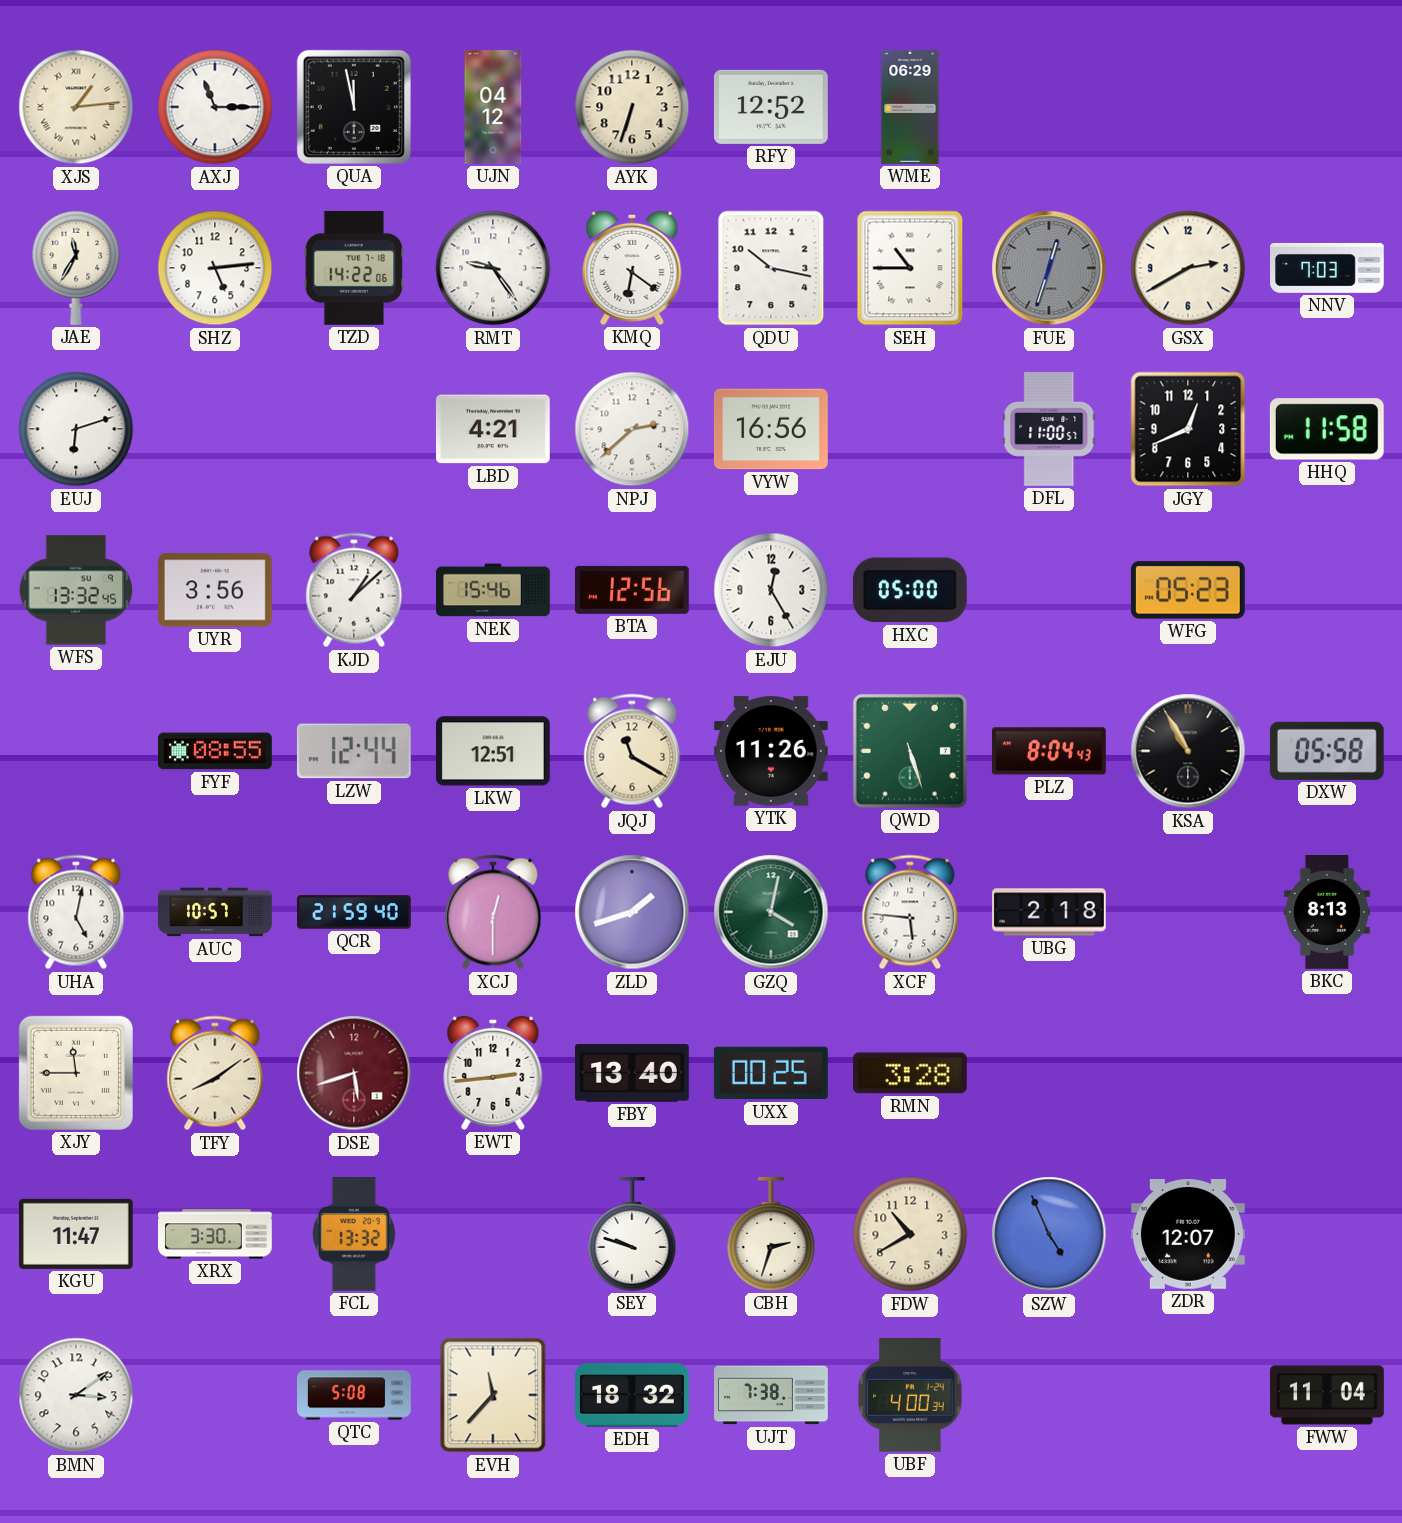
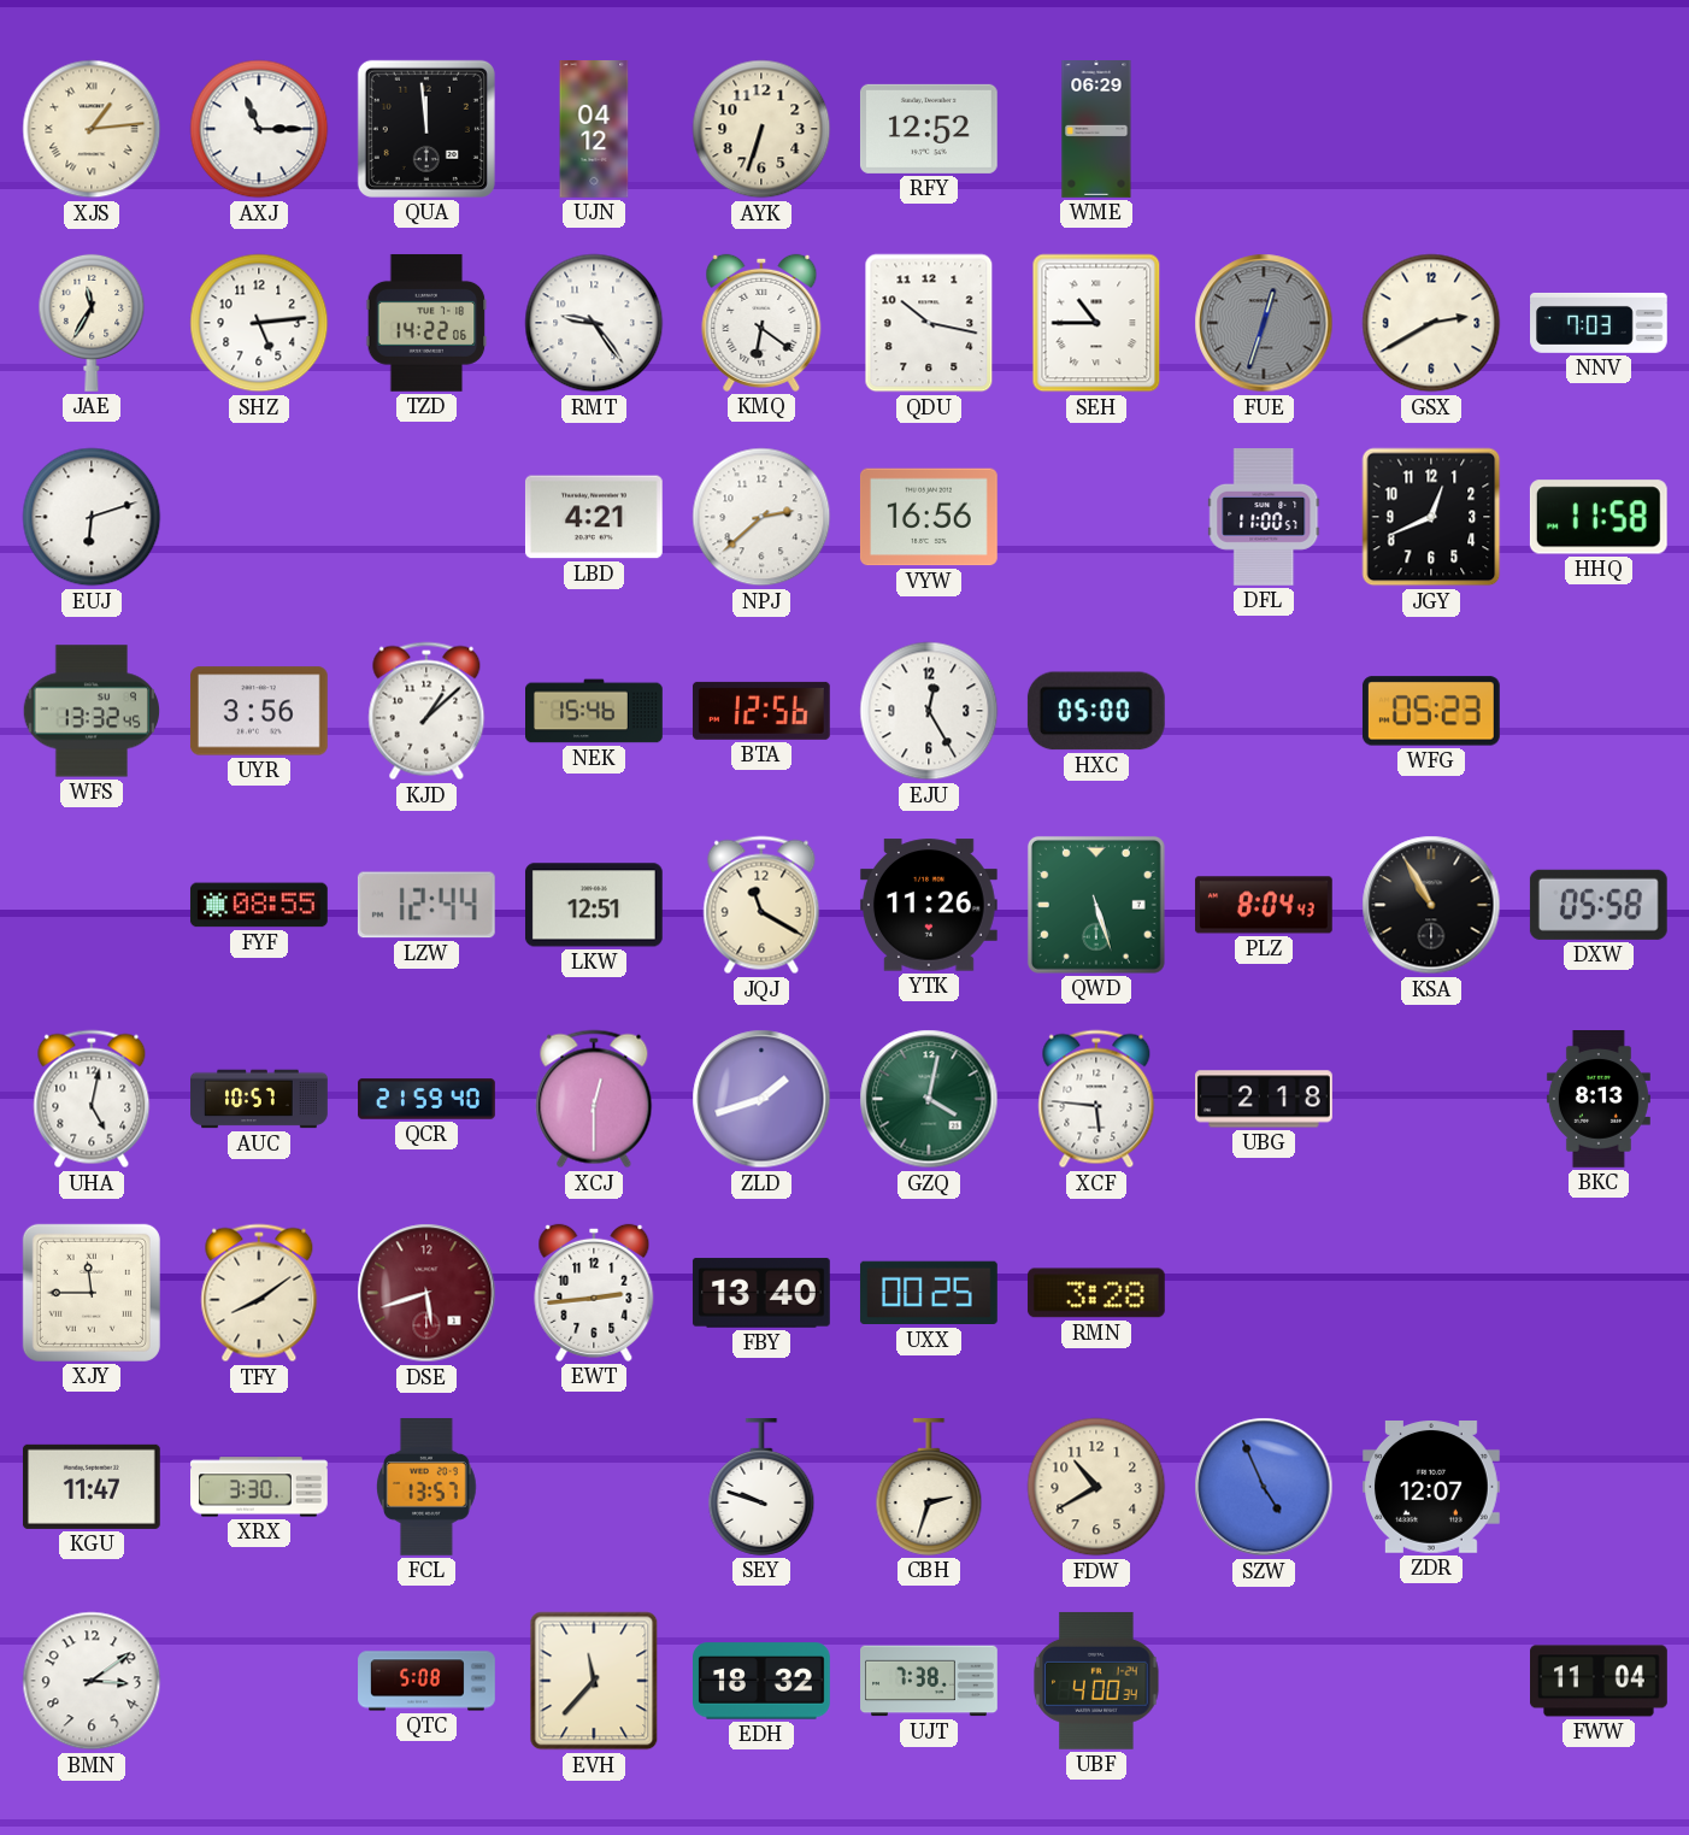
QUA: 11:58 -> 11:59
FCL: 13:32 -> 13:57
